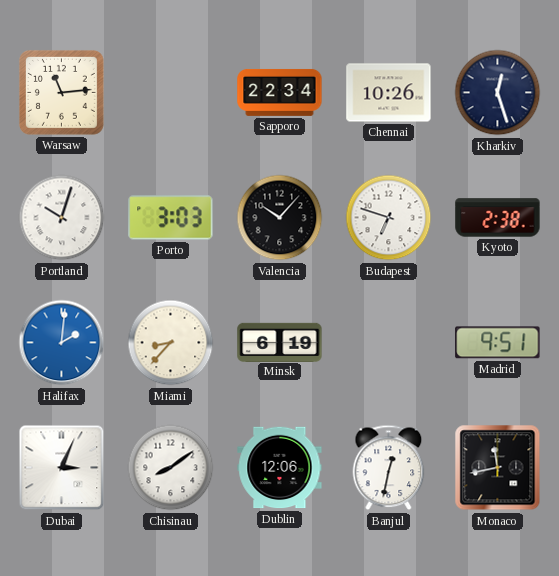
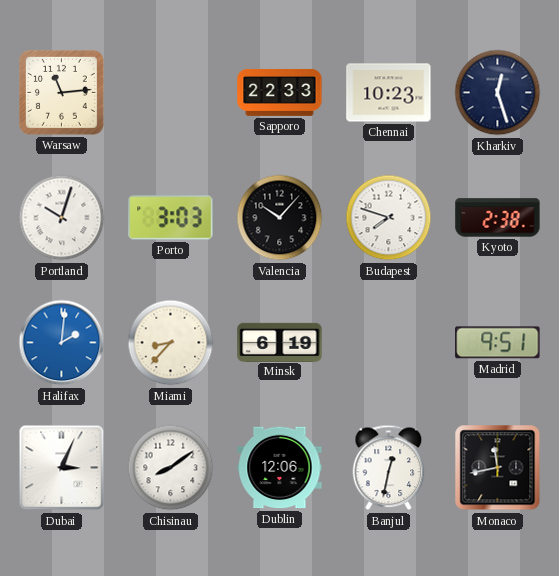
Sapporo: 22:34 -> 22:33
Chennai: 10:26 -> 10:23
Budapest: 6:48 -> 7:48
